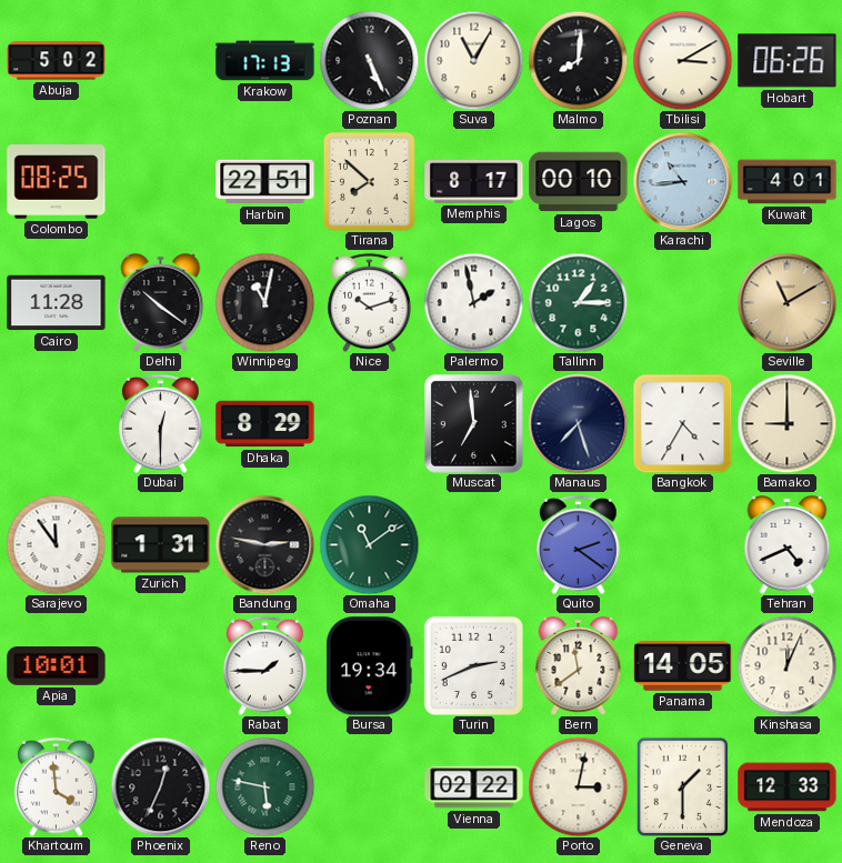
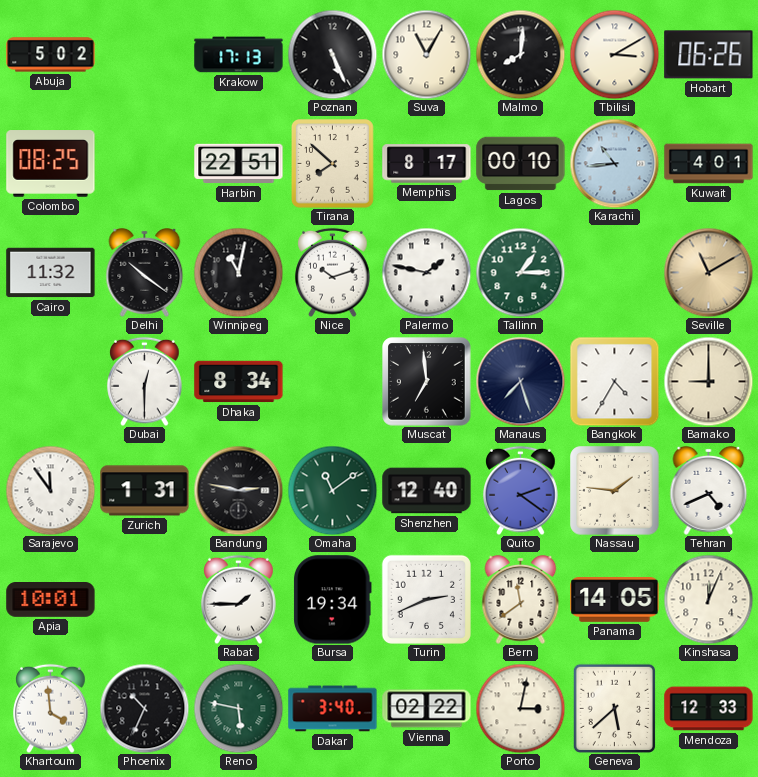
Cairo: 11:28 -> 11:32
Palermo: 1:58 -> 1:47
Dhaka: 8:29 -> 8:34
Shenzhen: none -> 12:40
Nassau: none -> 1:46
Phoenix: 12:34 -> 10:34
Dakar: none -> 3:40
Geneva: 1:30 -> 5:38
